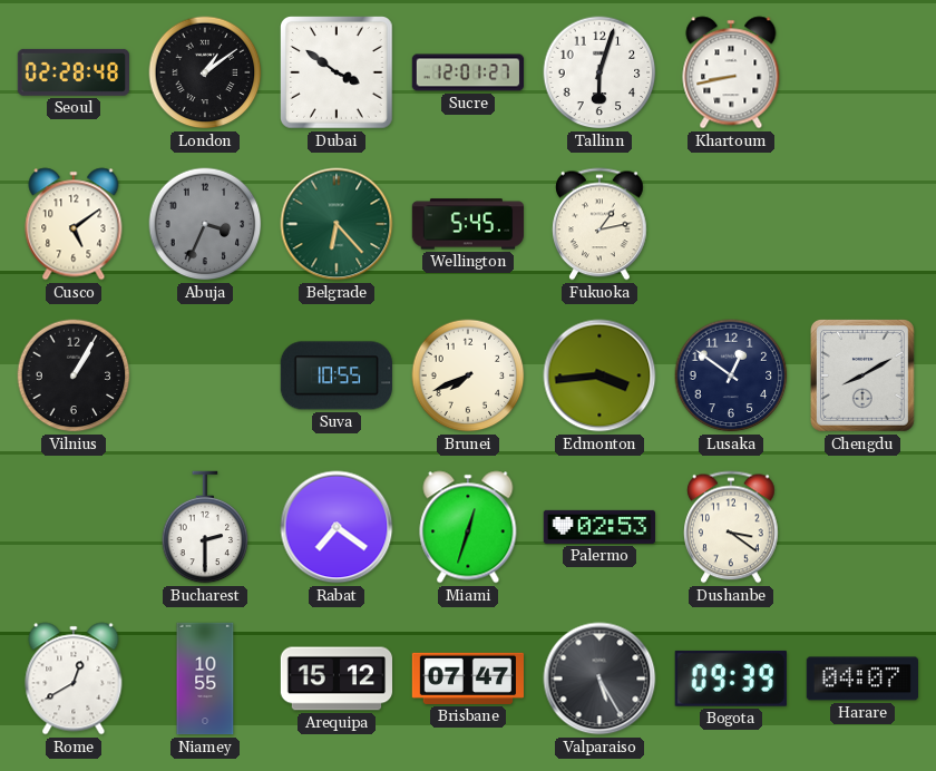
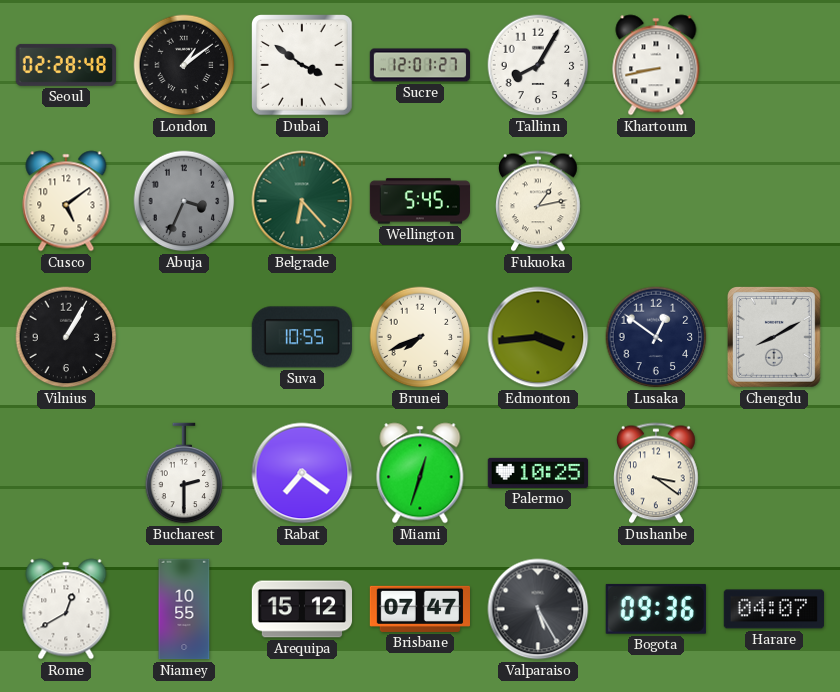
Tallinn: 6:03 -> 8:05
Palermo: 02:53 -> 10:25
Bogota: 09:39 -> 09:36
